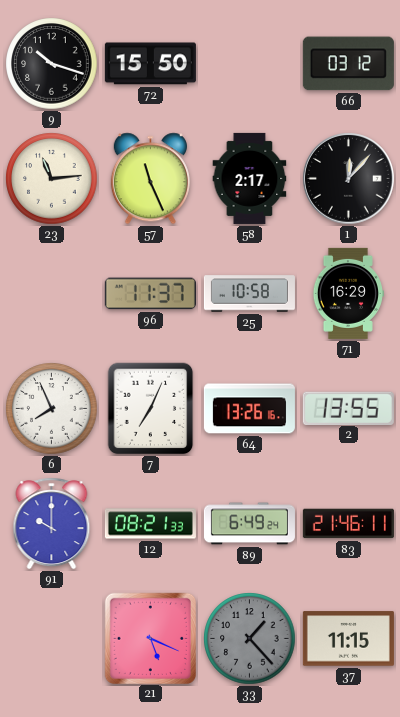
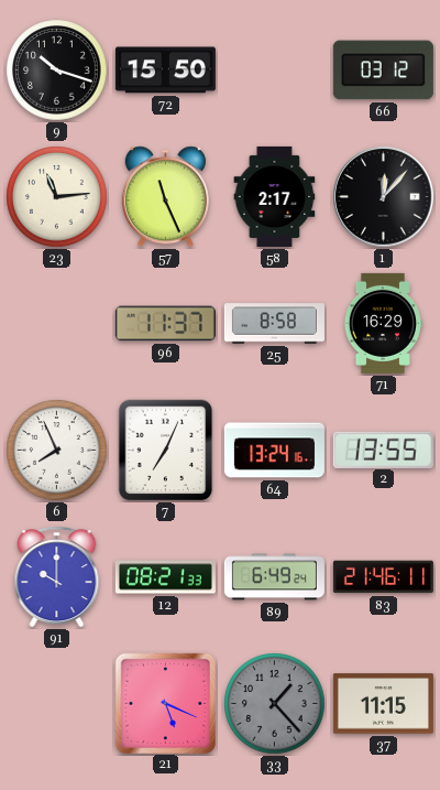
25: 10:58 -> 8:58
64: 13:26 -> 13:24
